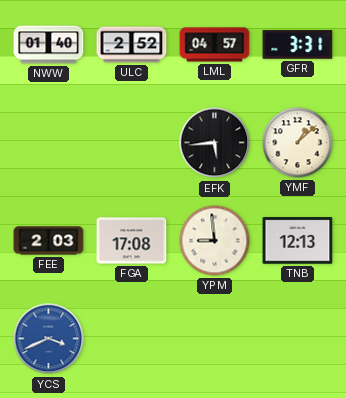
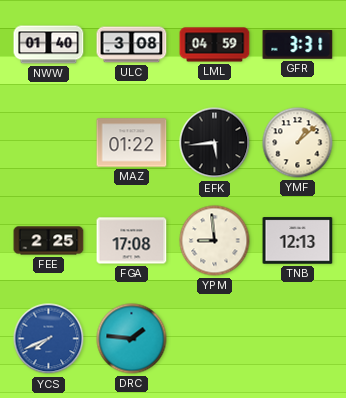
ULC: 2:52 -> 3:08
LML: 04:57 -> 04:59
MAZ: none -> 01:22
FEE: 2:03 -> 2:25
YCS: 3:41 -> 7:41
DRC: none -> 1:46
